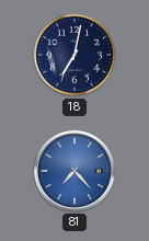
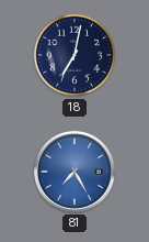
81: 7:23 -> 7:25
